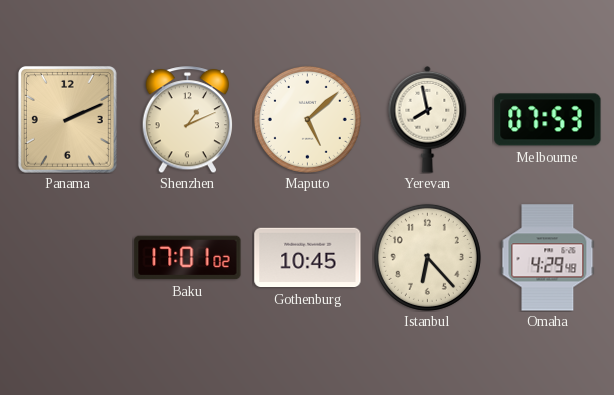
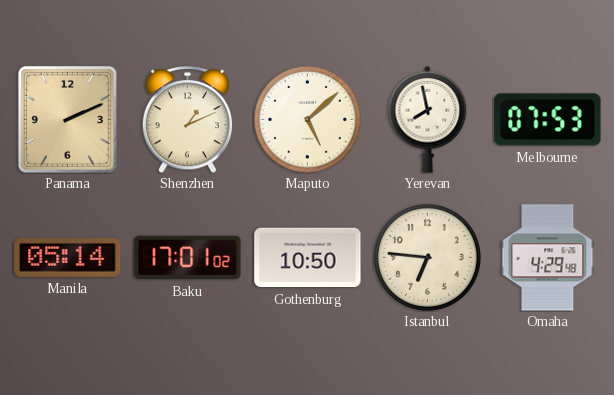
Manila: none -> 05:14
Gothenburg: 10:45 -> 10:50
Istanbul: 6:23 -> 6:46
